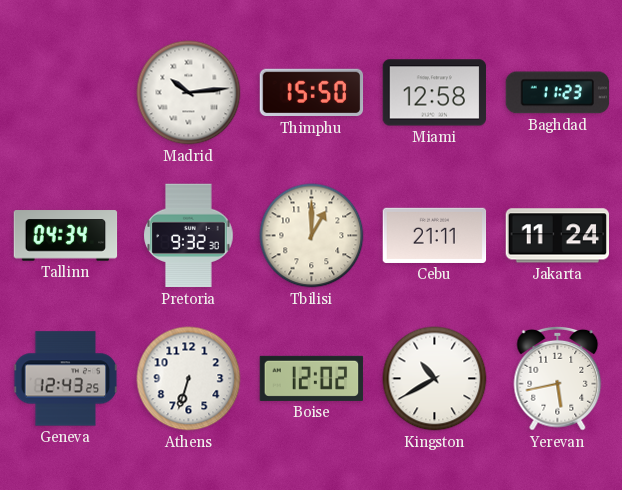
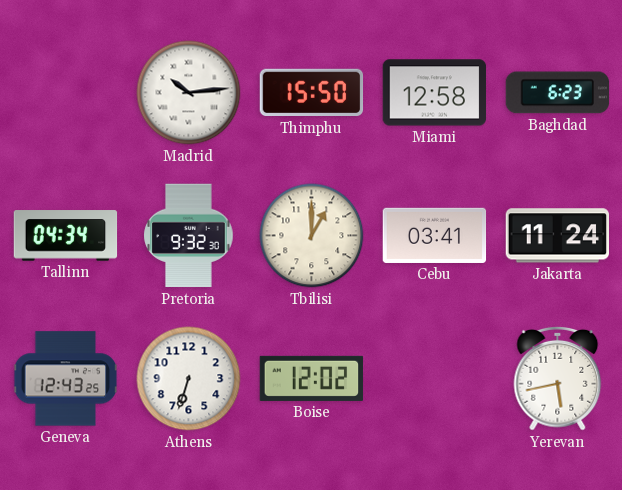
Baghdad: 11:23 -> 6:23
Cebu: 21:11 -> 03:41
Kingston: 10:40 -> none
